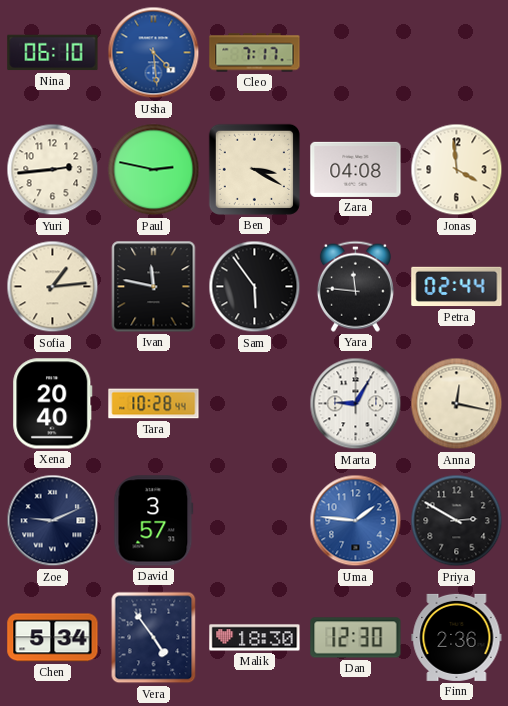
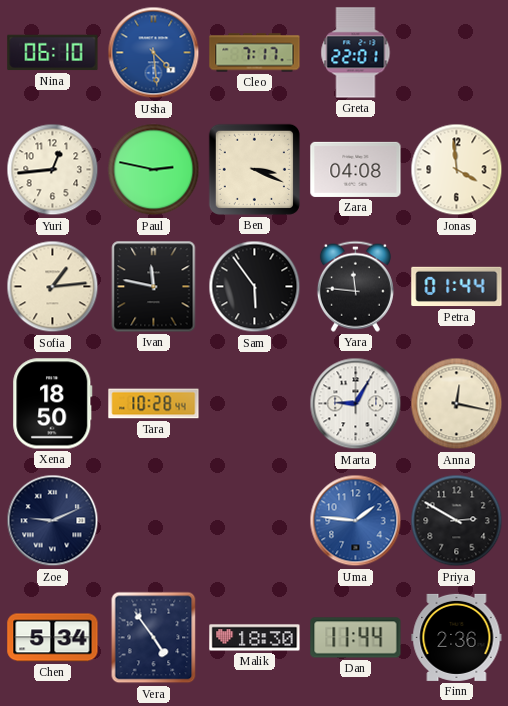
Greta: none -> 22:01
Yuri: 2:44 -> 12:44
Ben: 3:20 -> 3:19
Petra: 02:44 -> 01:44
Xena: 20:40 -> 18:50
David: 3:57 -> none
Dan: 12:30 -> 11:44
